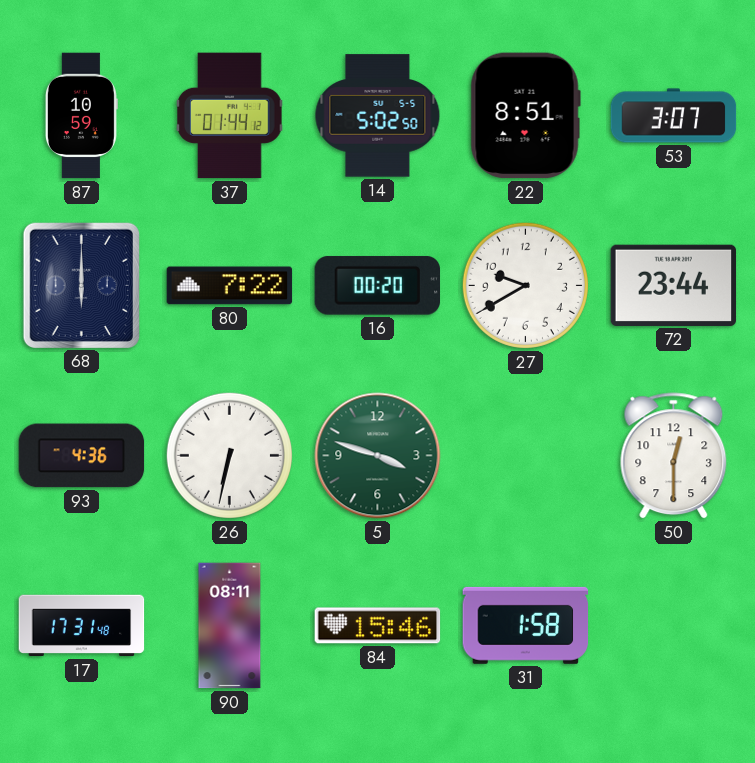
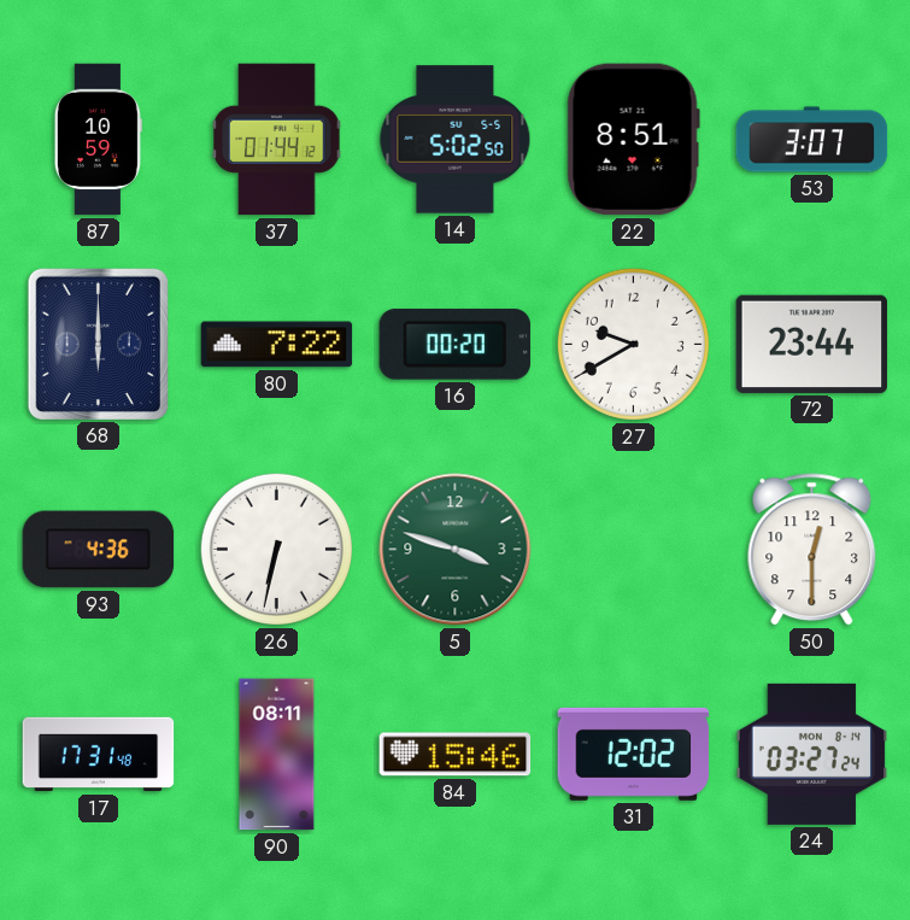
31: 1:58 -> 12:02
24: none -> 03:27
